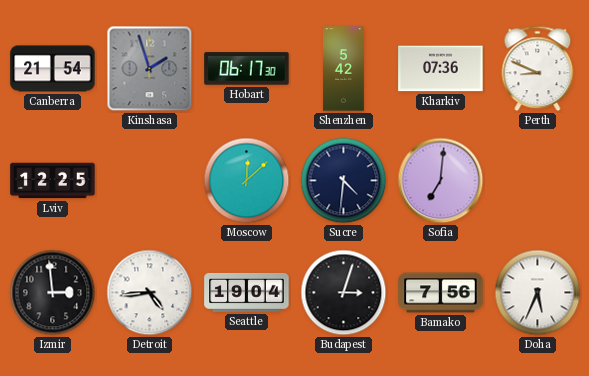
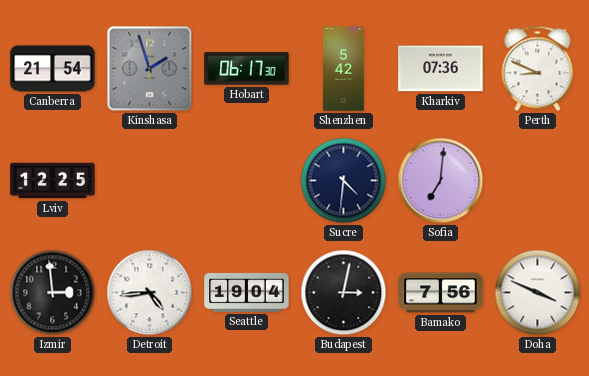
Moscow: 12:08 -> none
Budapest: 3:03 -> 3:02
Doha: 5:34 -> 3:49
